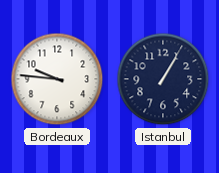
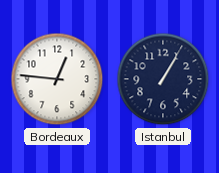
Bordeaux: 9:46 -> 12:46
